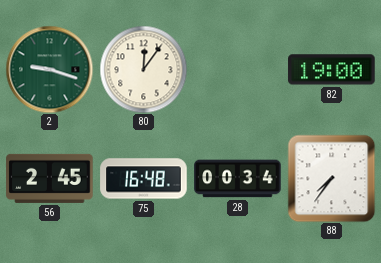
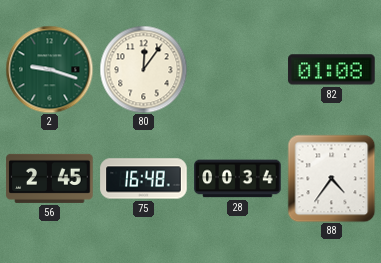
82: 19:00 -> 01:08
88: 7:36 -> 4:36
